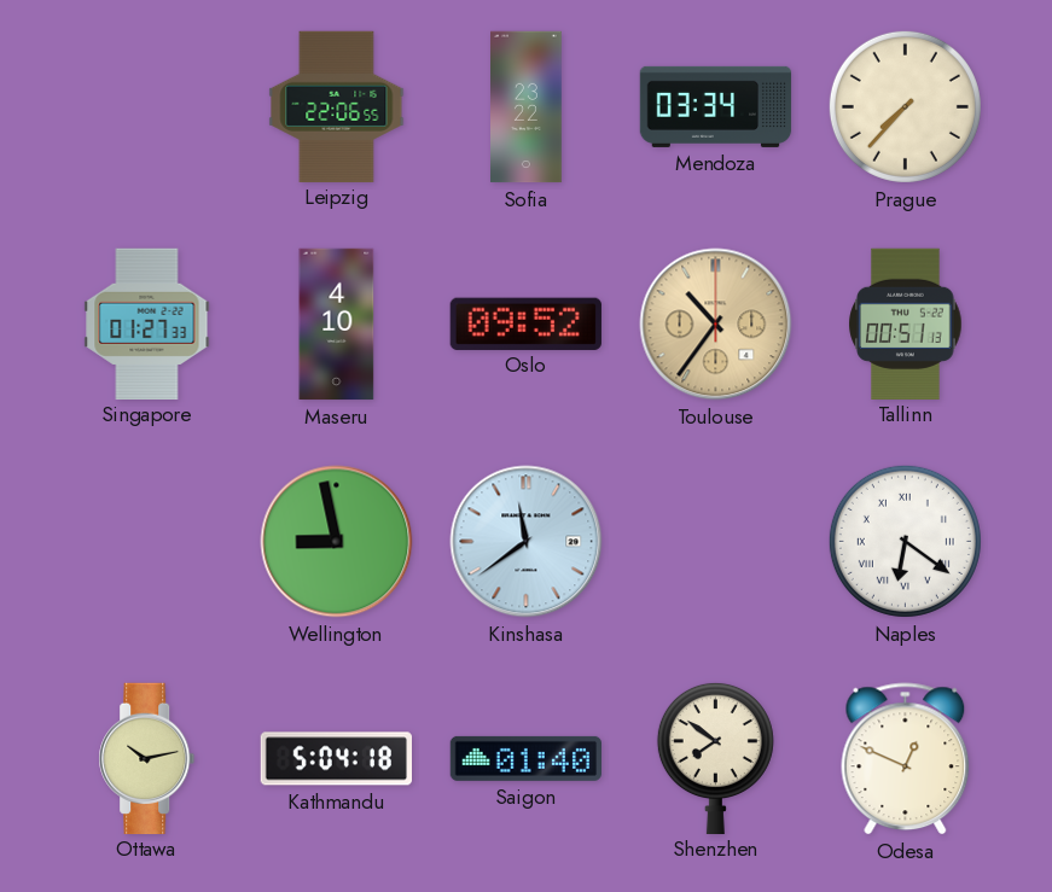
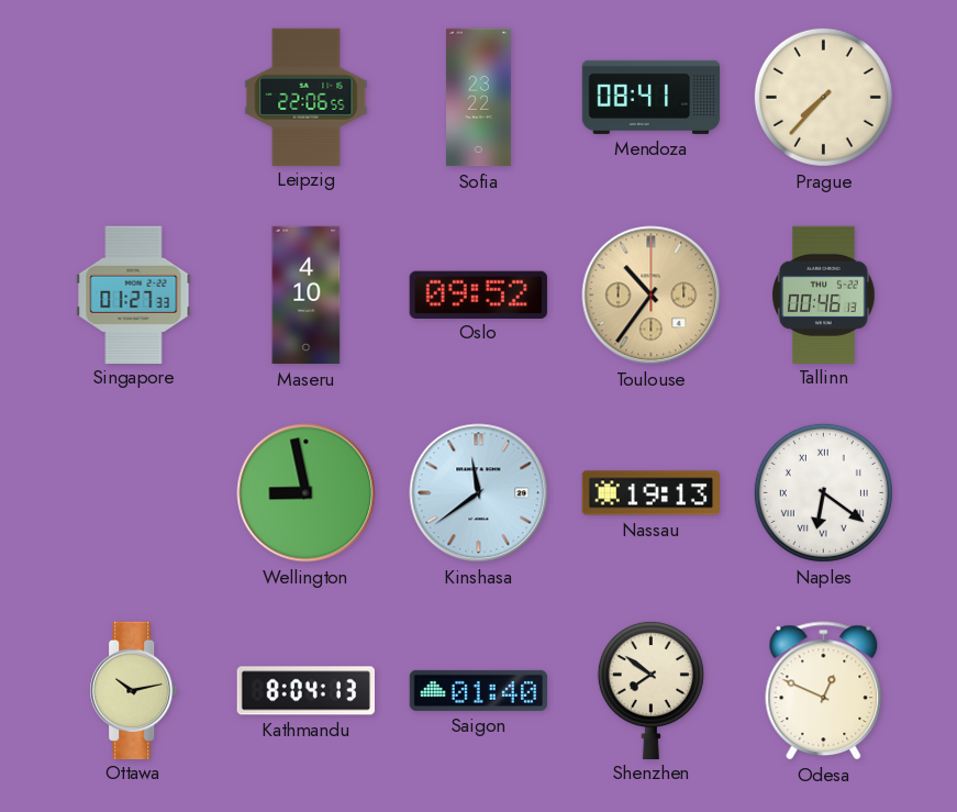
Mendoza: 03:34 -> 08:41
Tallinn: 00:51 -> 00:46
Nassau: none -> 19:13
Kathmandu: 5:04 -> 8:04
